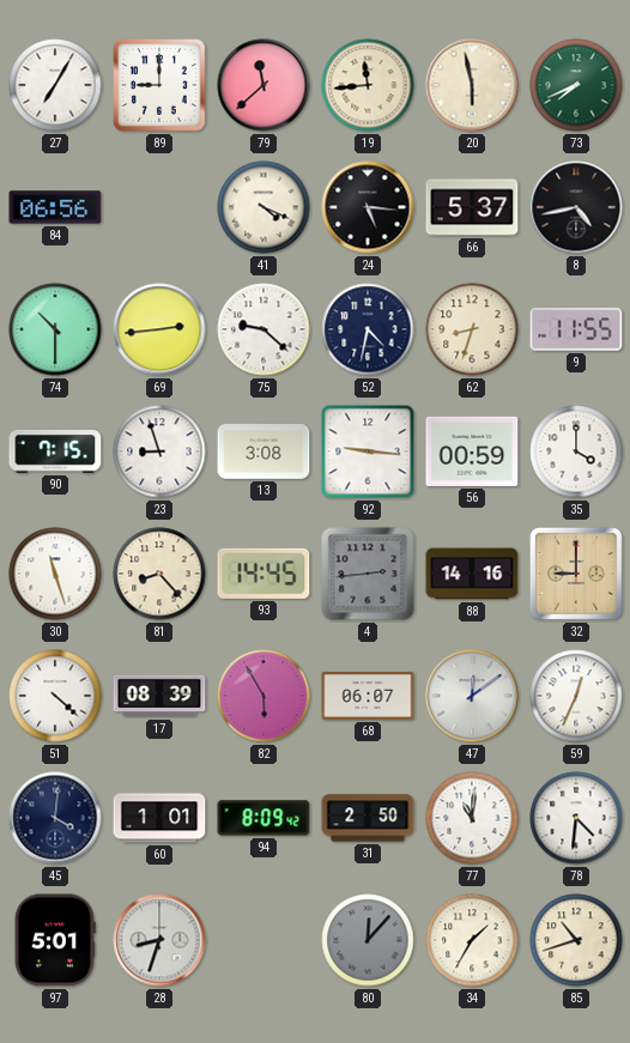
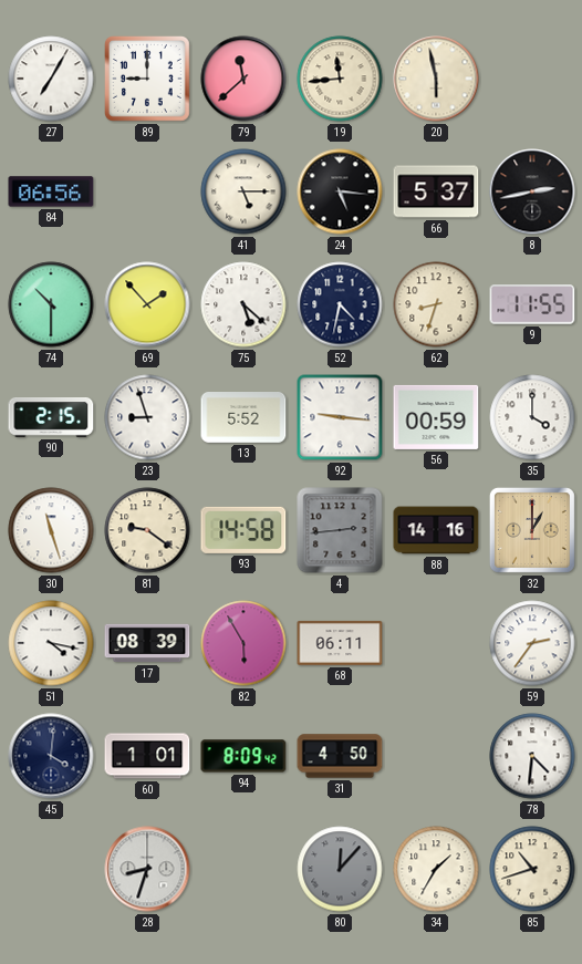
73: 7:41 -> none
41: 4:19 -> 5:15
8: 4:43 -> 2:43
69: 2:44 -> 1:53
75: 9:22 -> 5:22
90: 7:15 -> 2:15
13: 3:08 -> 5:52
81: 8:23 -> 9:21
93: 14:45 -> 14:58
32: 9:00 -> 1:00
51: 4:22 -> 4:17
68: 06:07 -> 06:11
47: 12:09 -> none
59: 12:34 -> 2:36
31: 2:50 -> 4:50
77: 11:01 -> none
97: 5:01 -> none
